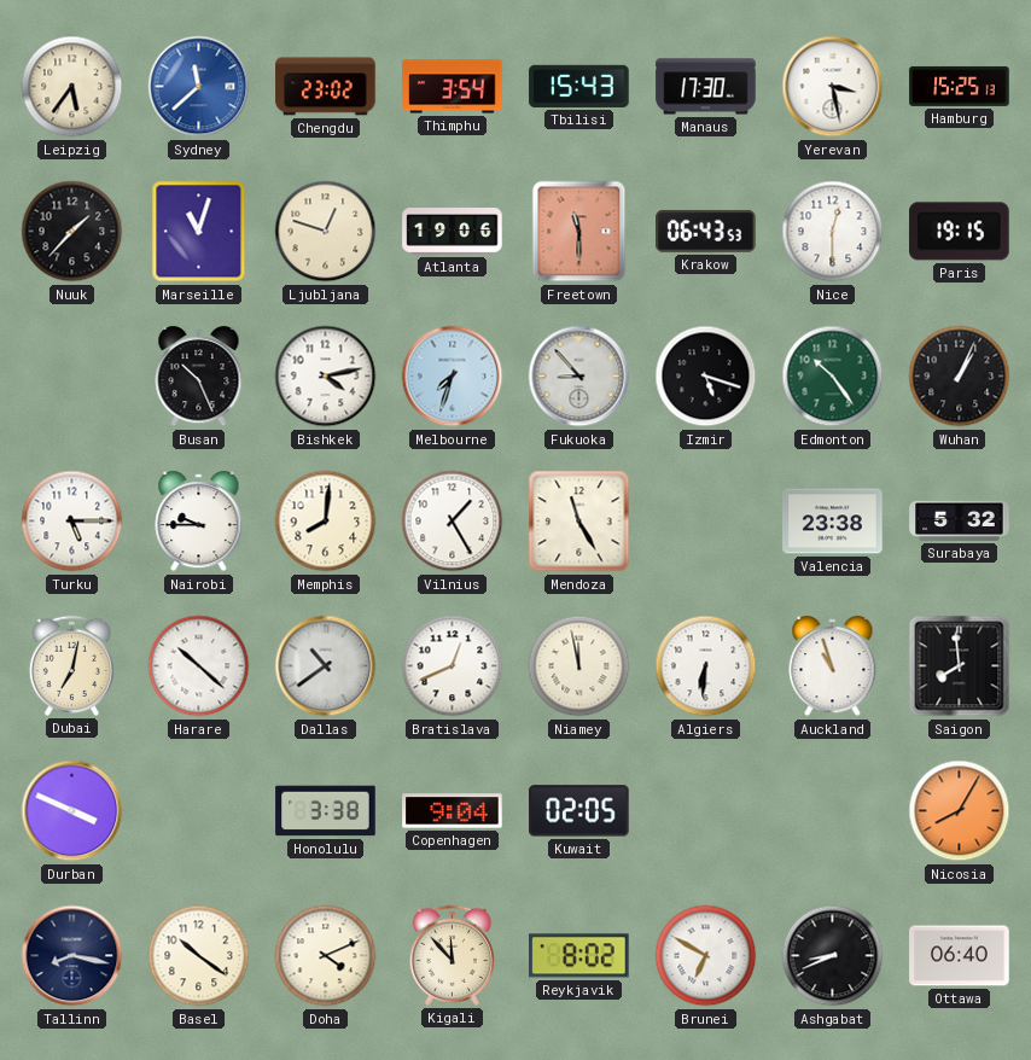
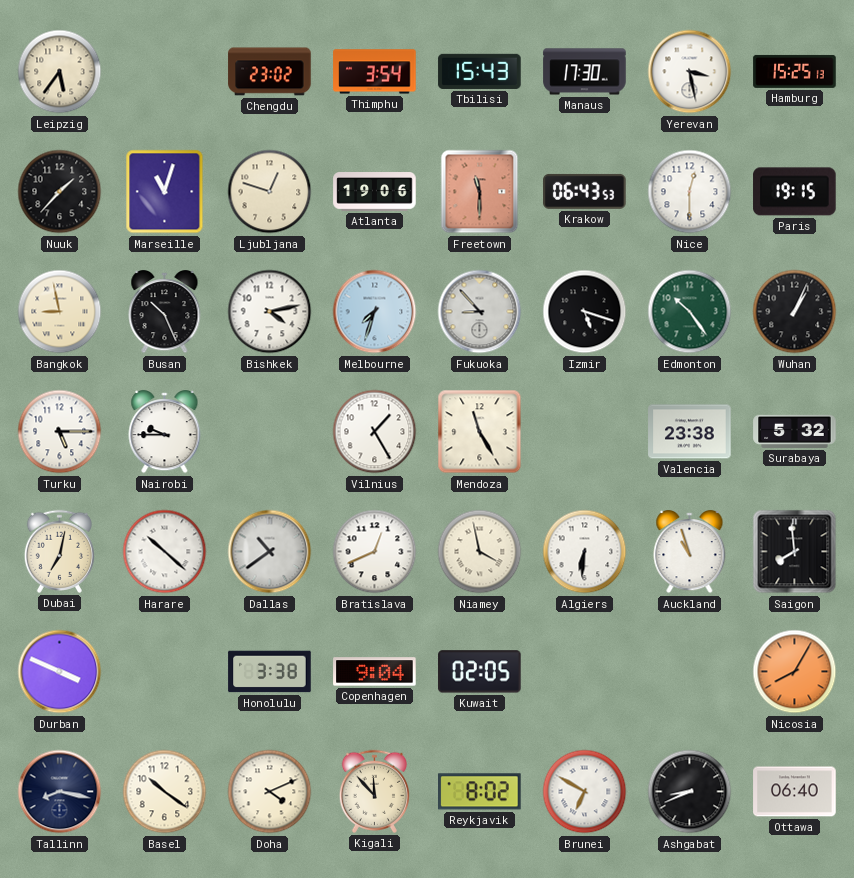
Sydney: 11:38 -> none
Bangkok: none -> 8:58
Memphis: 8:01 -> none
Niamey: 11:58 -> 3:58
